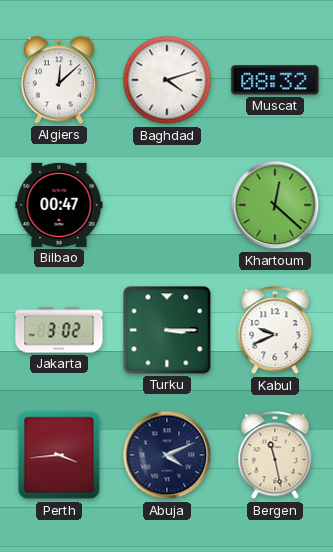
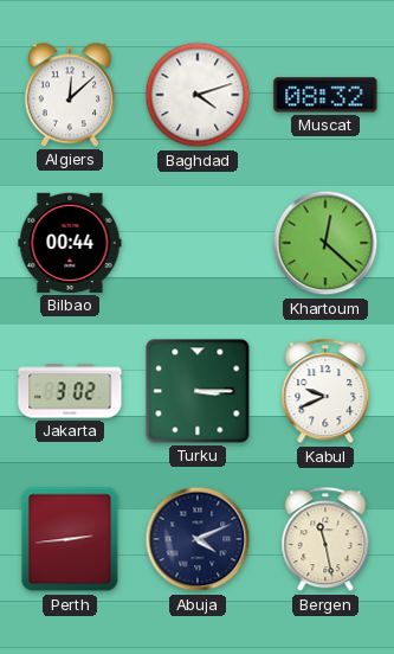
Bilbao: 00:47 -> 00:44
Perth: 3:44 -> 2:44
